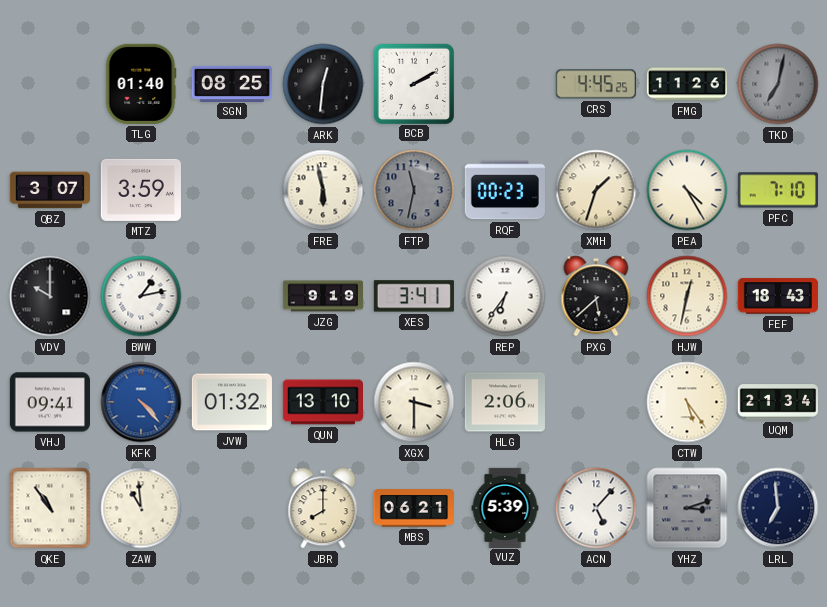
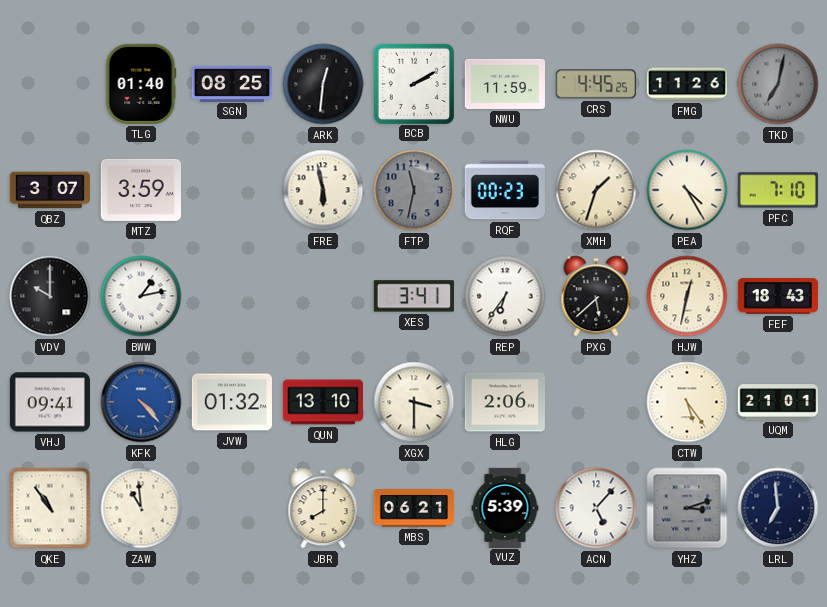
NWU: none -> 11:59
JZG: 9:19 -> none
UQM: 21:34 -> 21:01
